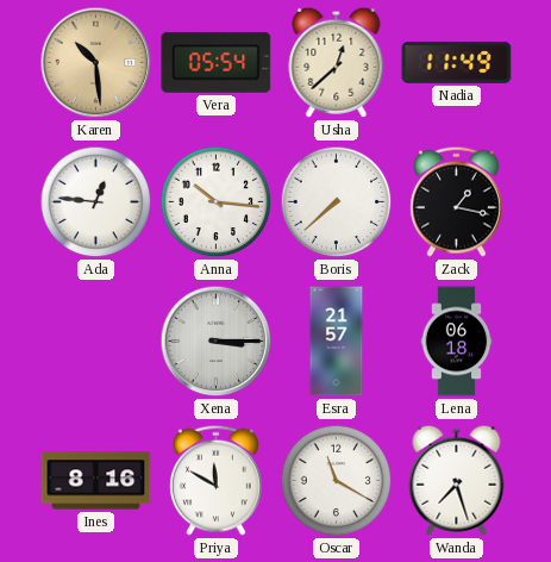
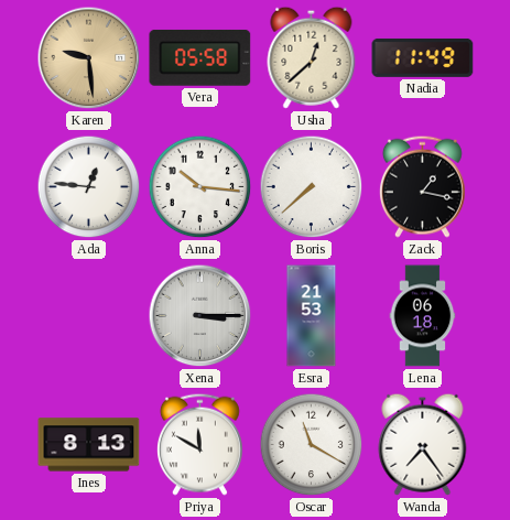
Karen: 10:29 -> 9:29
Vera: 05:54 -> 05:58
Esra: 21:57 -> 21:53
Ines: 8:16 -> 8:13
Wanda: 7:27 -> 7:24
